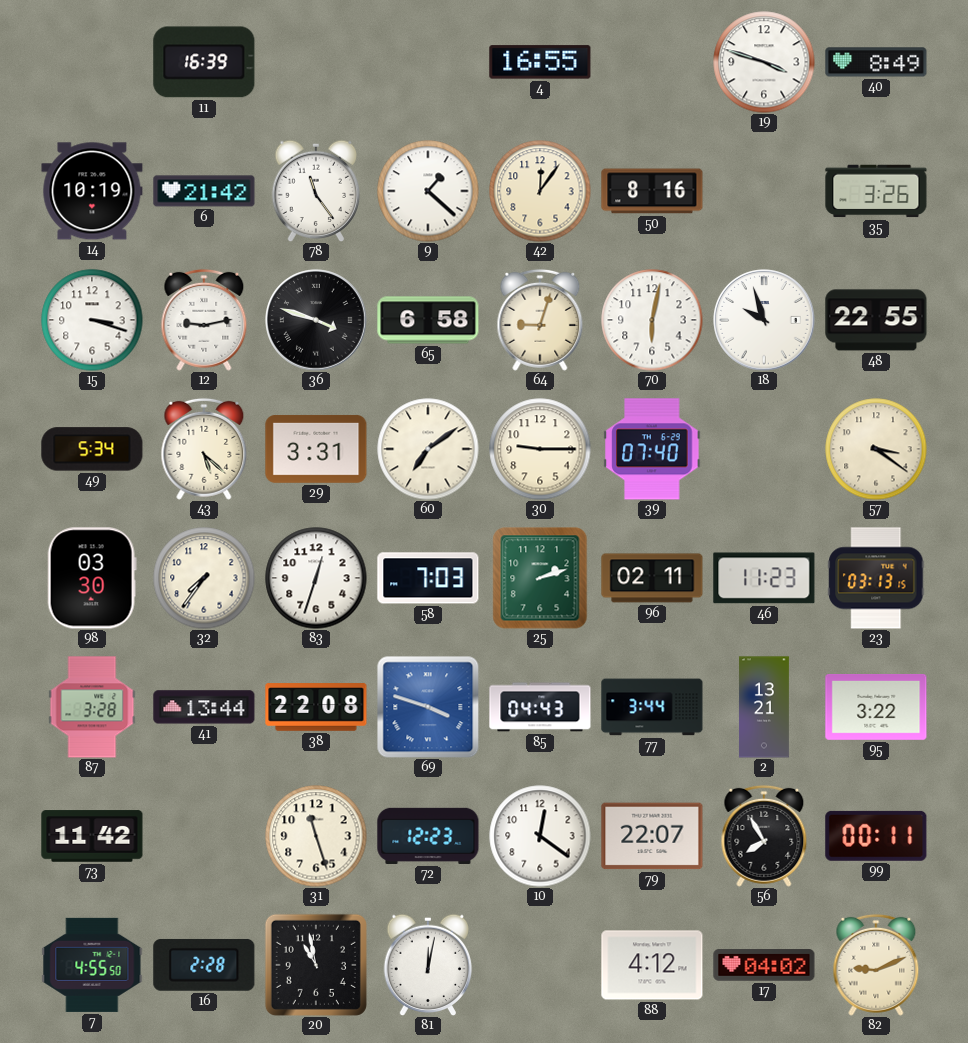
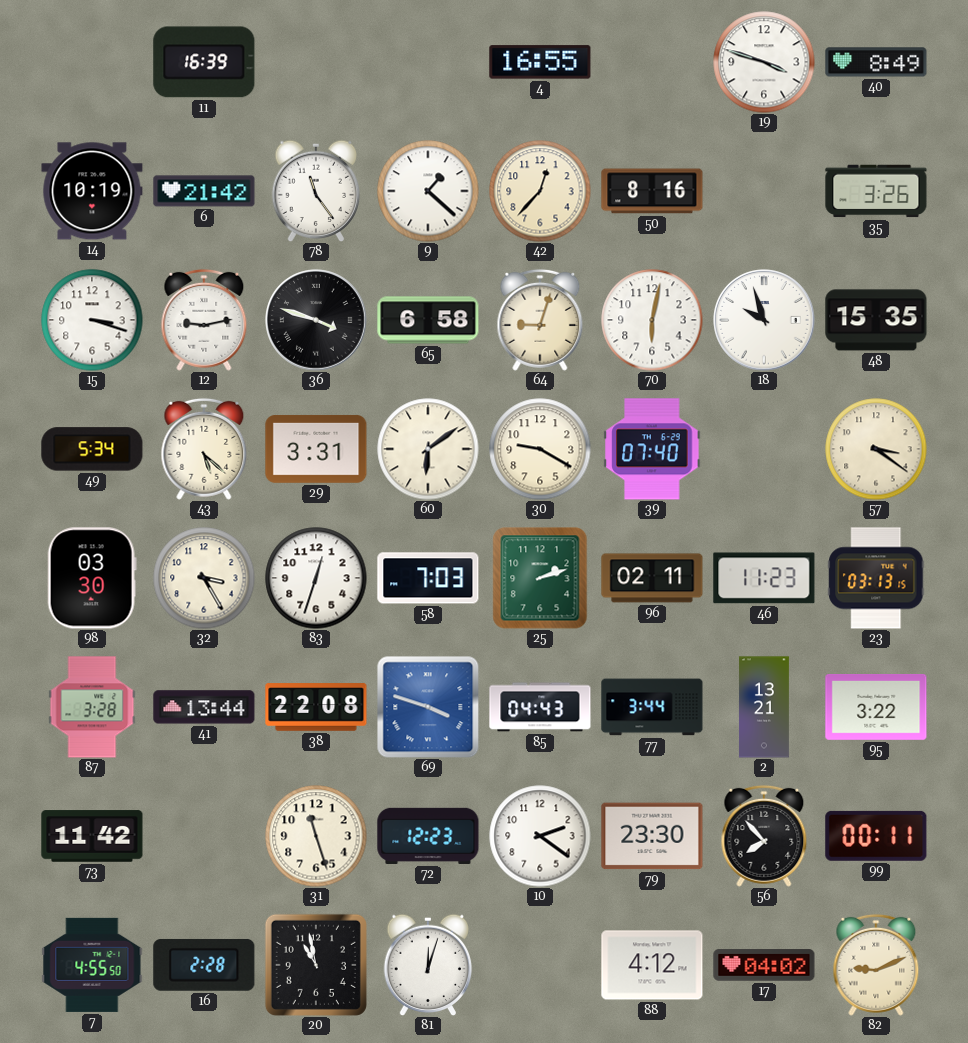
42: 12:06 -> 12:37
48: 22:55 -> 15:35
60: 7:09 -> 6:09
30: 9:15 -> 9:20
32: 7:36 -> 3:25
10: 12:21 -> 2:21
79: 22:07 -> 23:30
56: 7:55 -> 7:53
81: 12:02 -> 12:03
